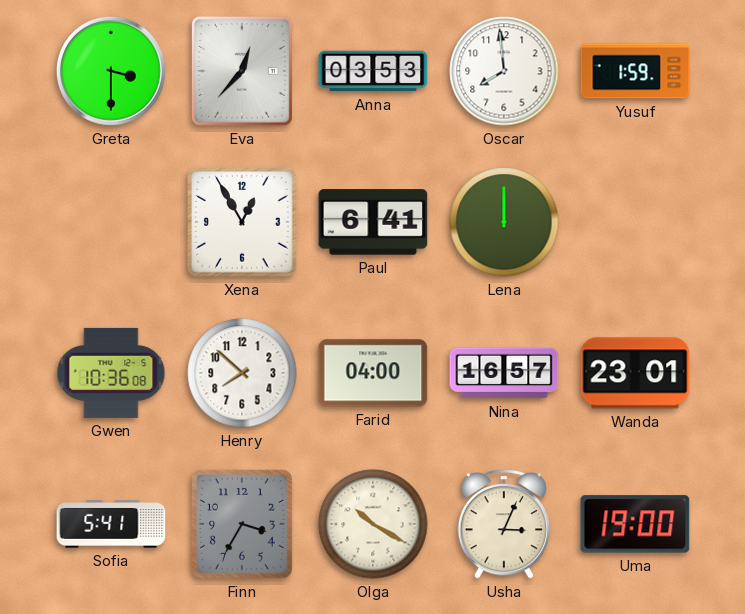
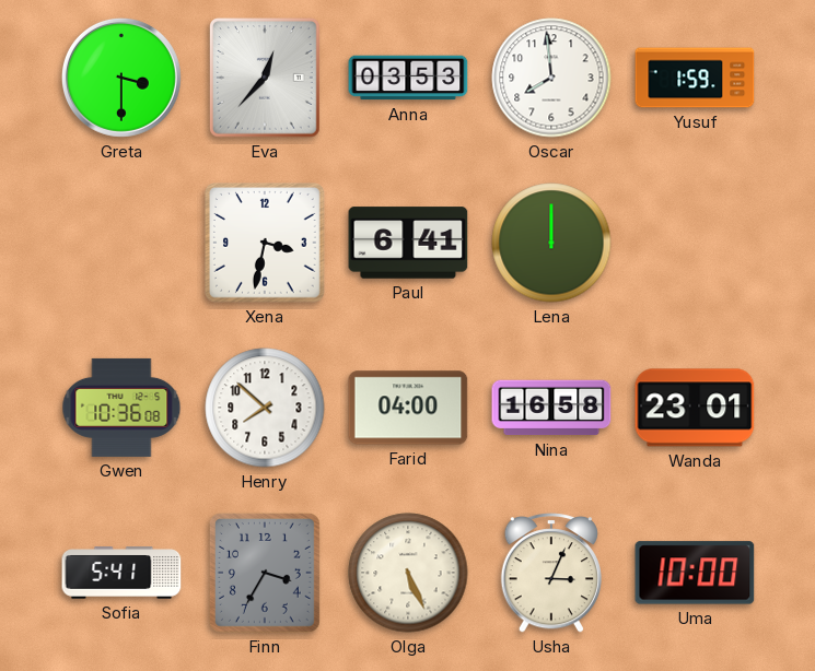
Xena: 12:55 -> 3:32
Nina: 16:57 -> 16:58
Olga: 10:20 -> 5:26
Uma: 19:00 -> 10:00
